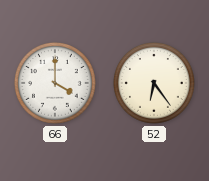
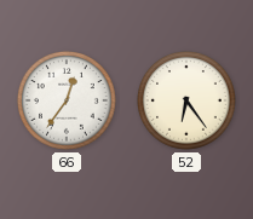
66: 4:00 -> 12:36
